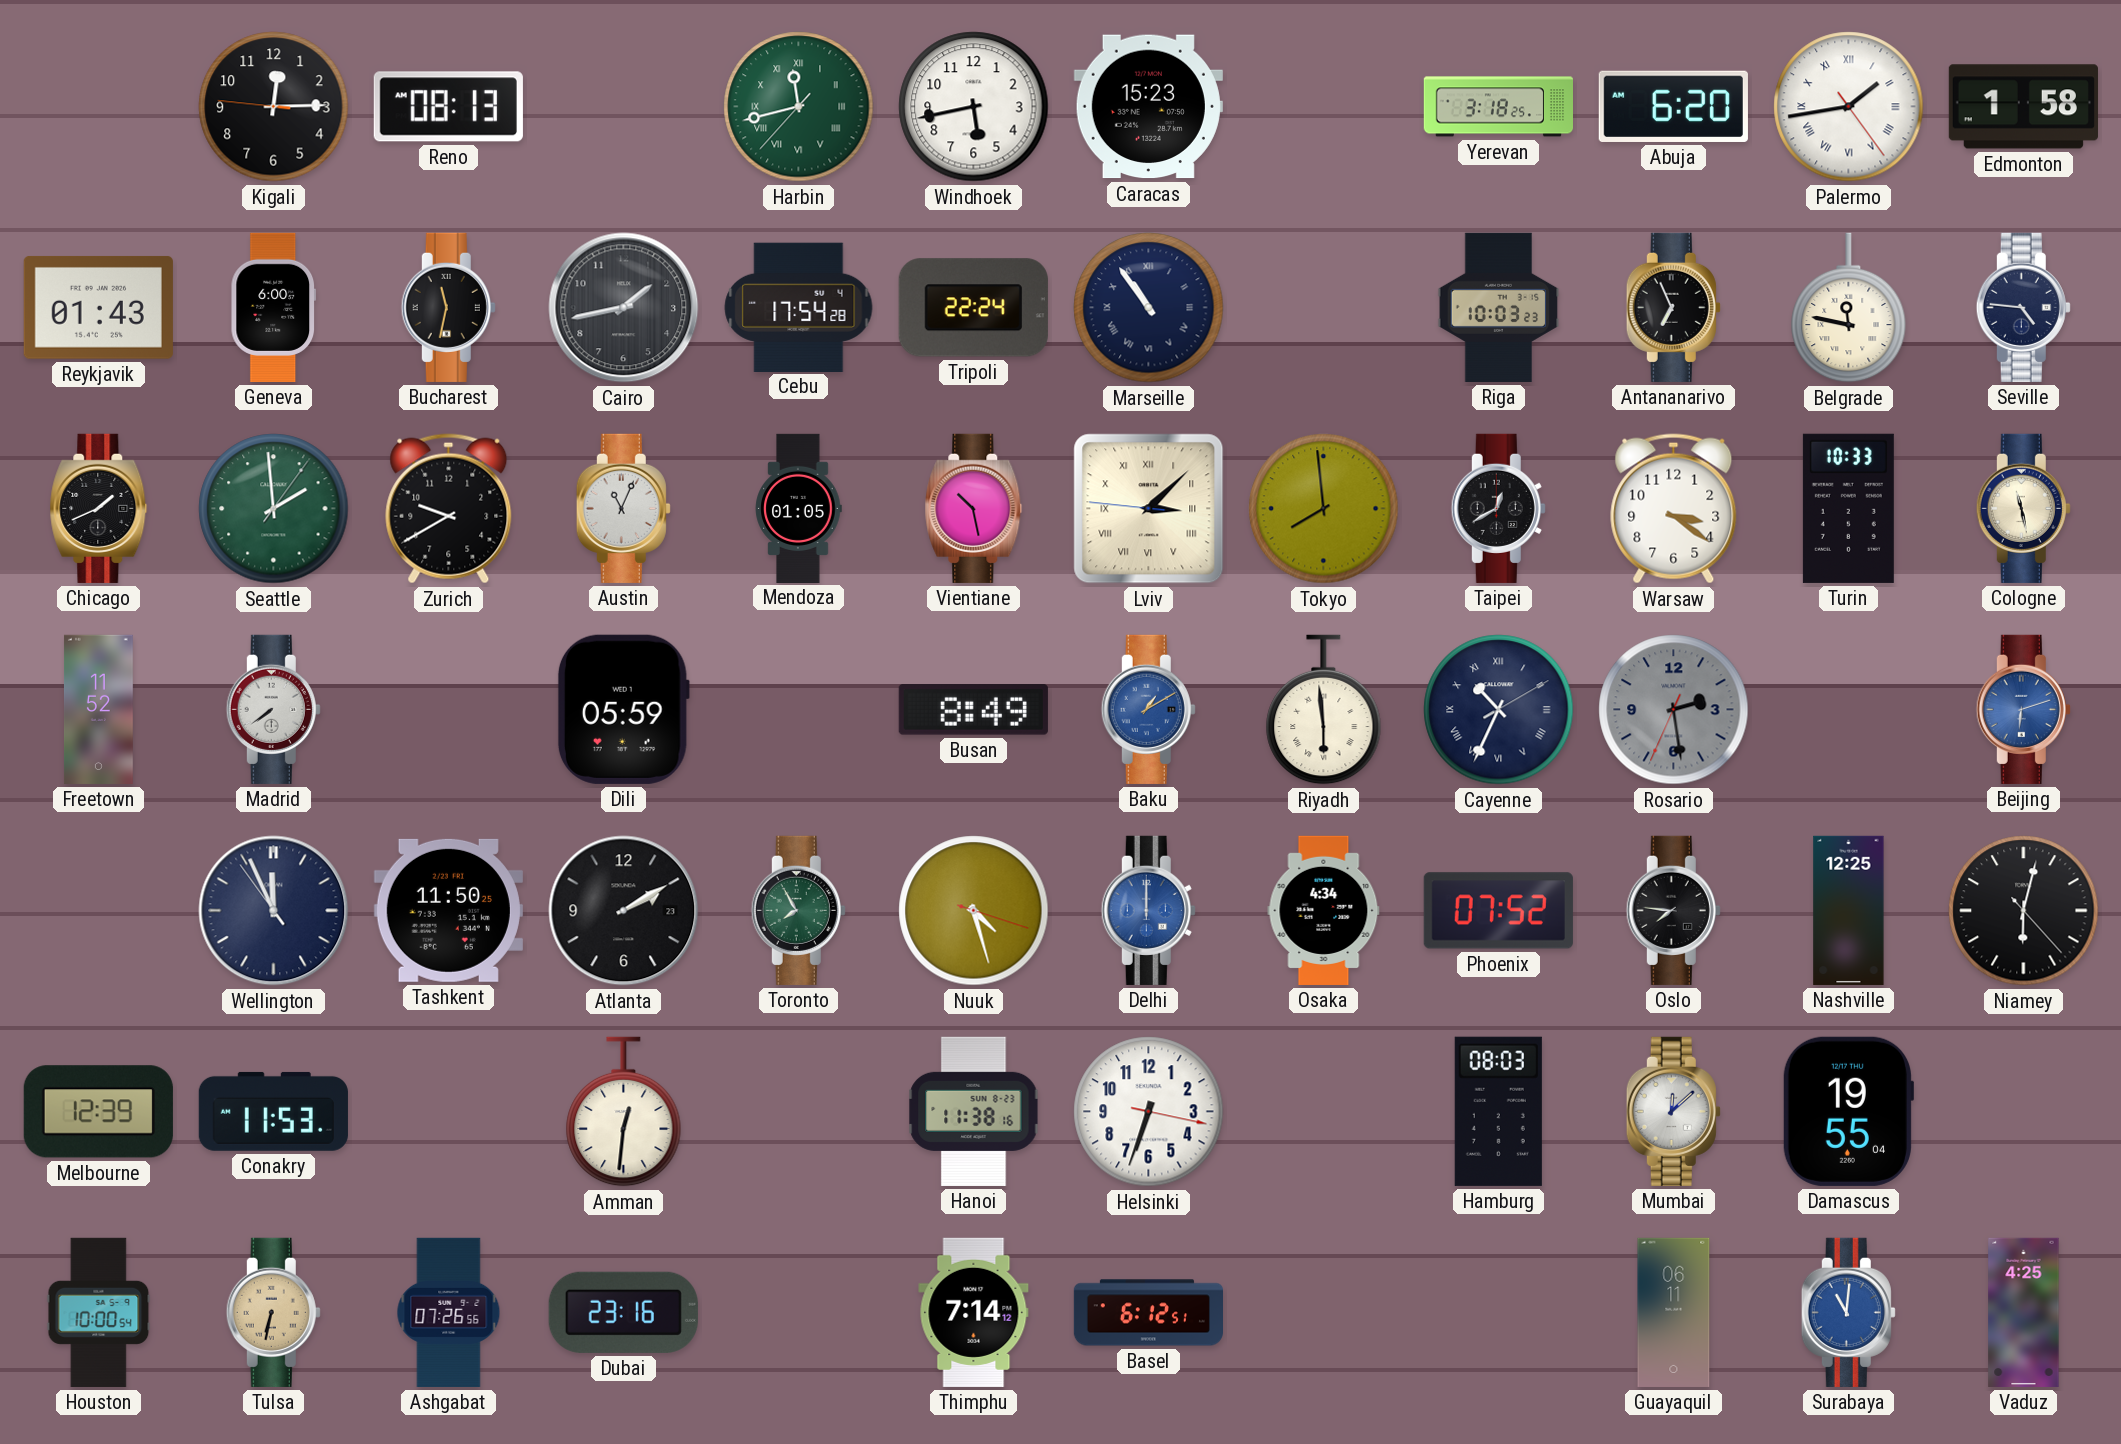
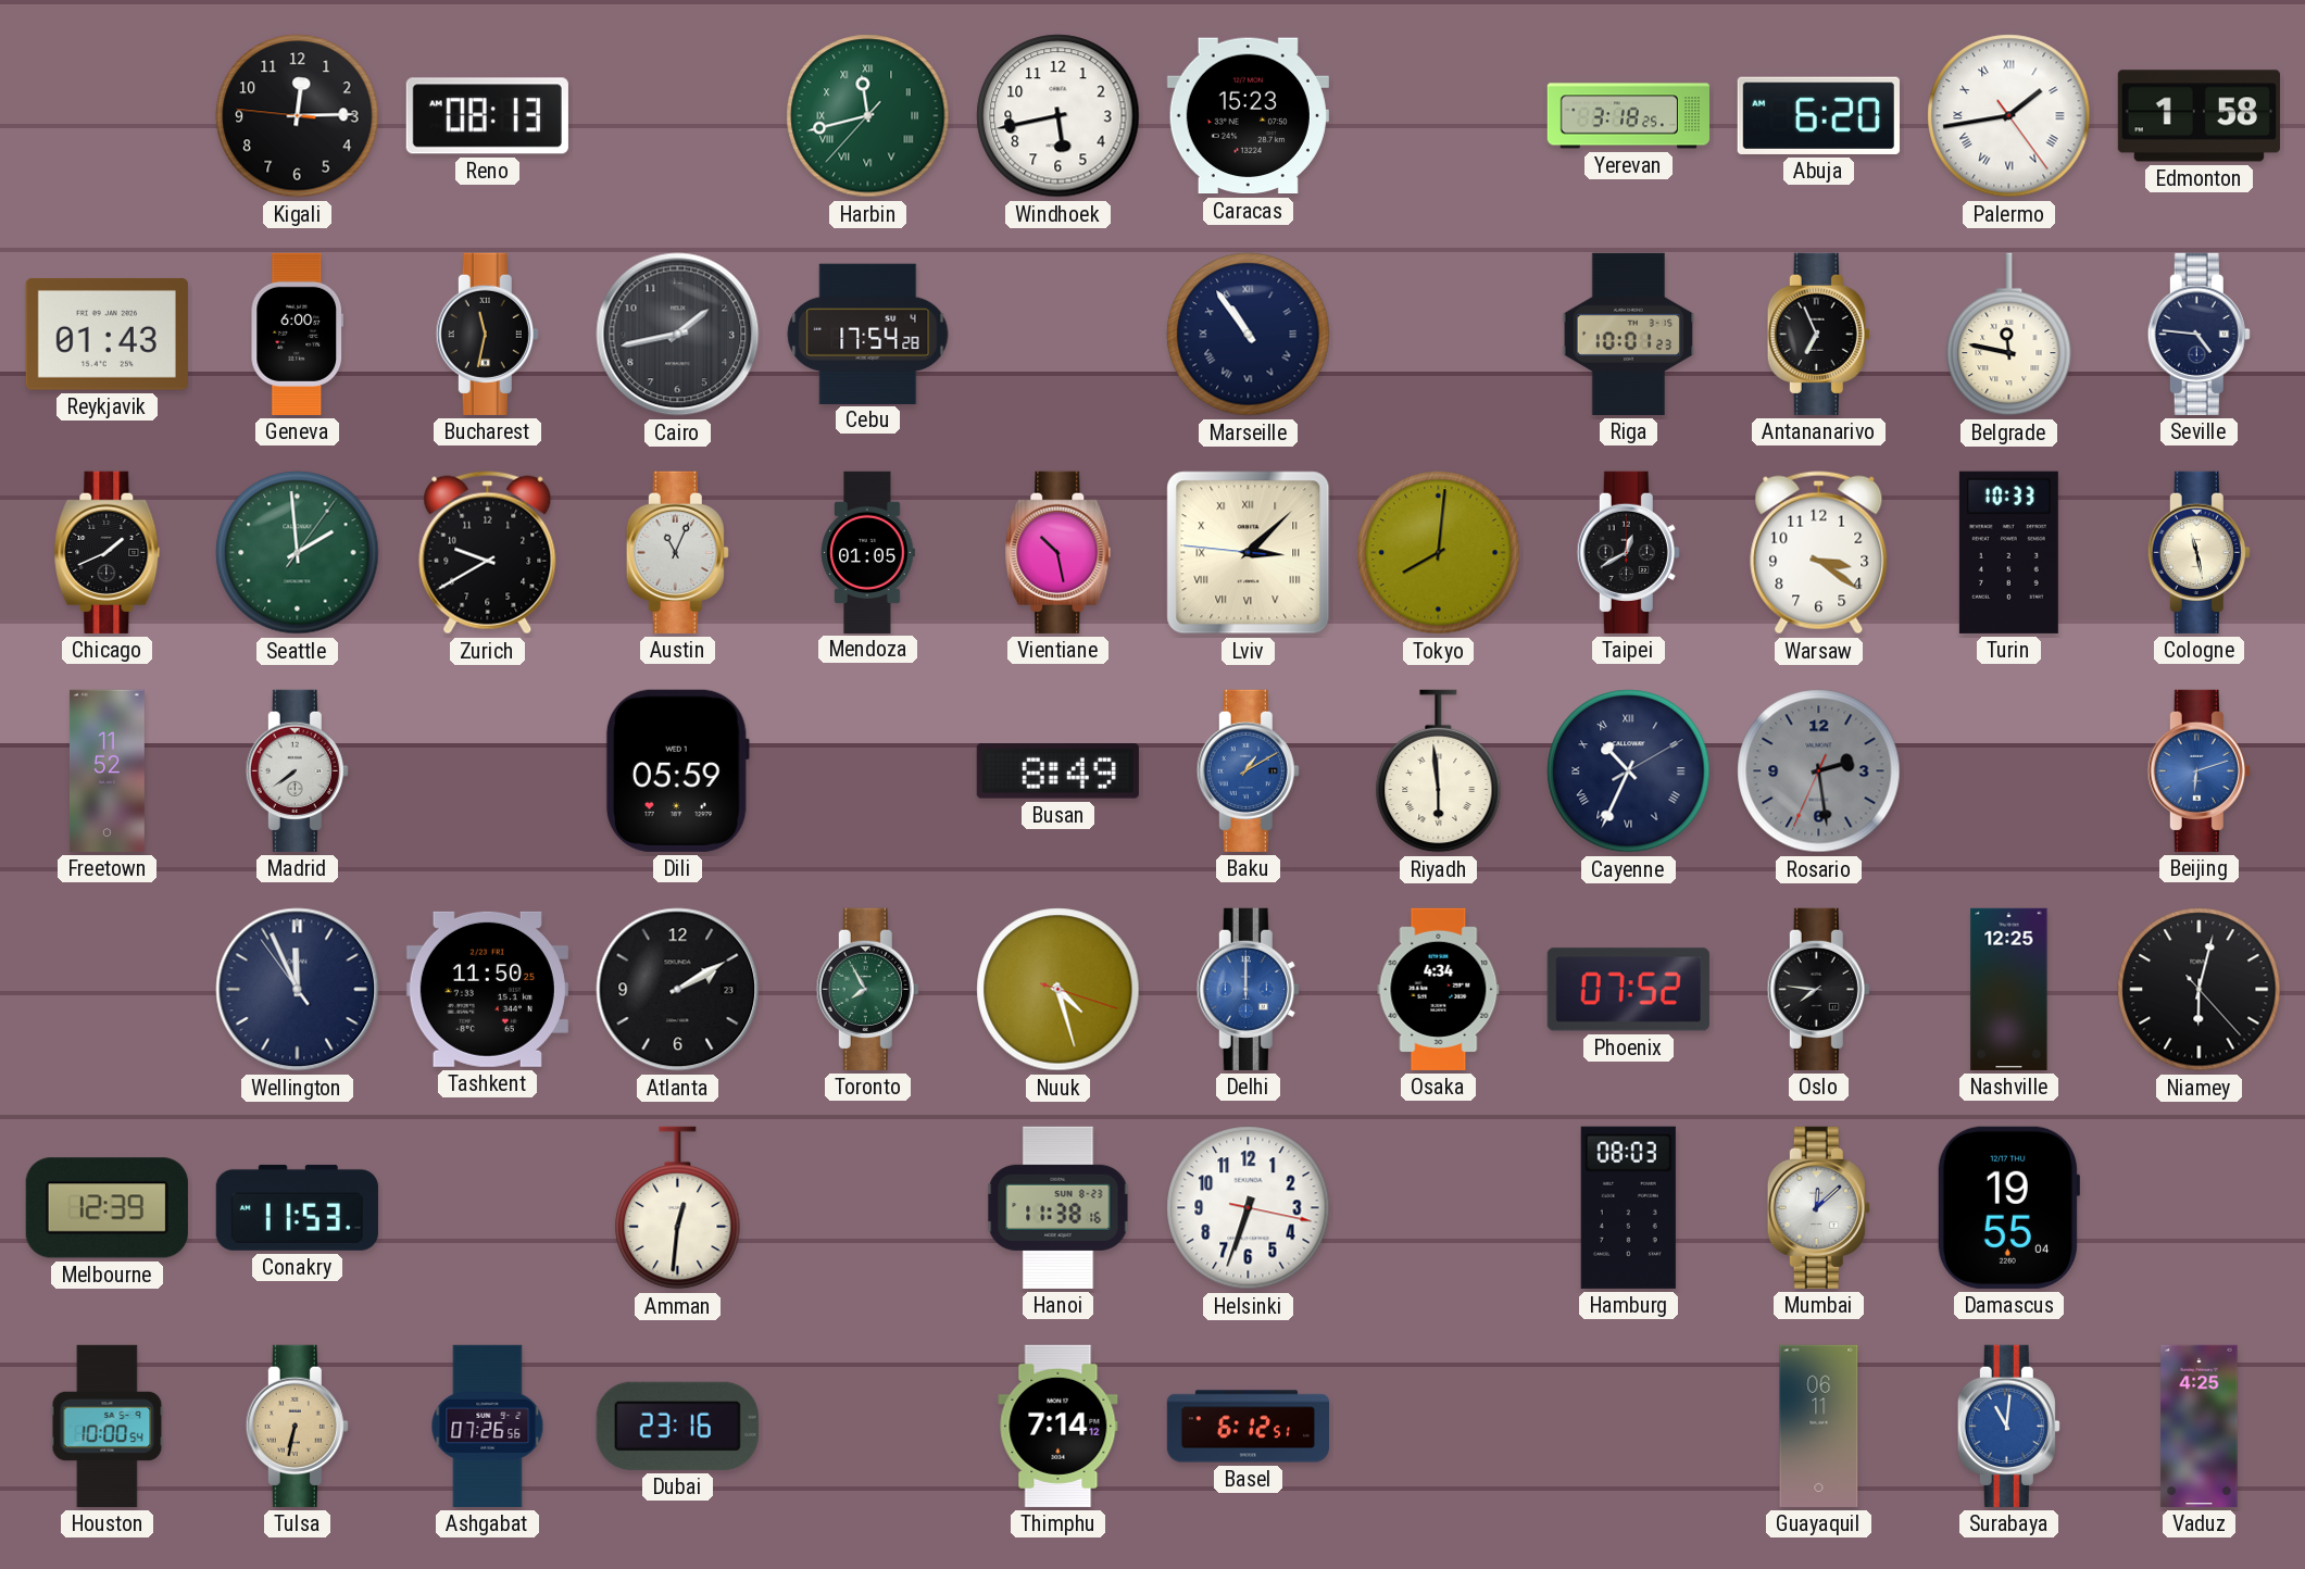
Tripoli: 22:24 -> none
Riga: 10:03 -> 10:01
Tokyo: 7:59 -> 8:01
